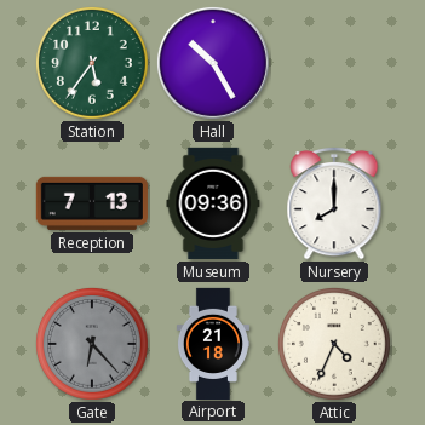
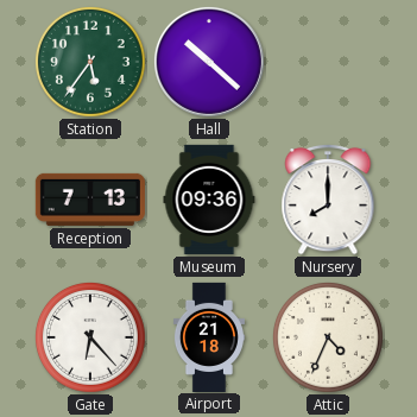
Hall: 10:25 -> 10:22
Gate dial: grey -> white
